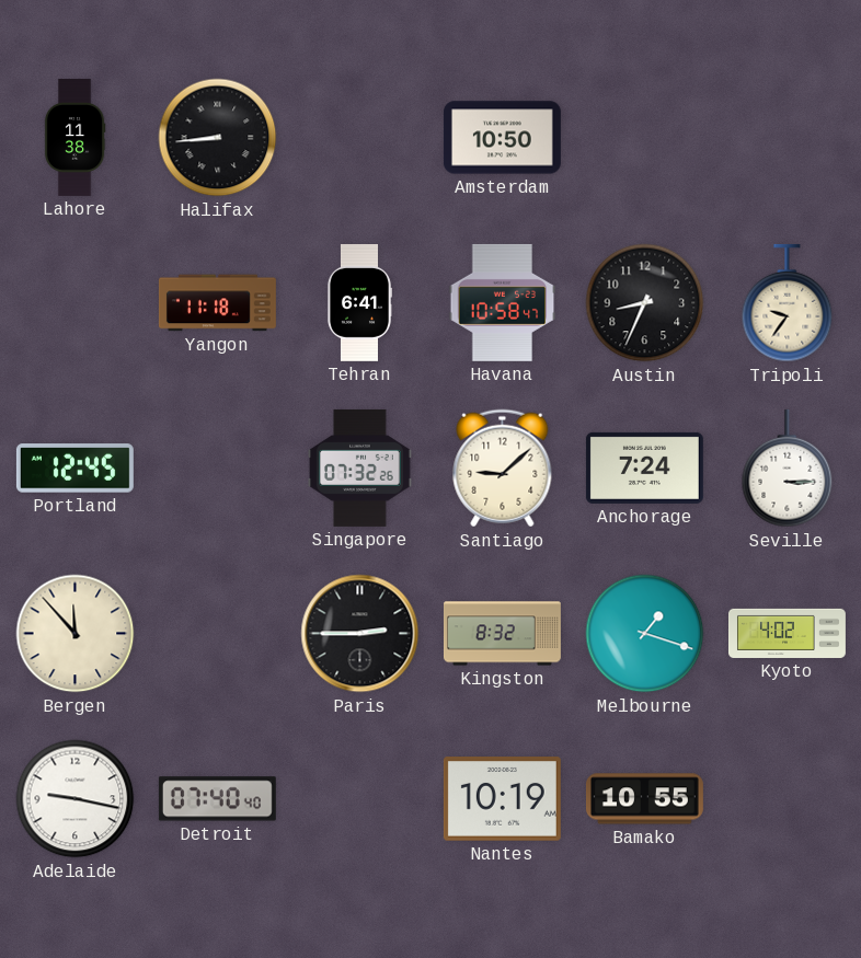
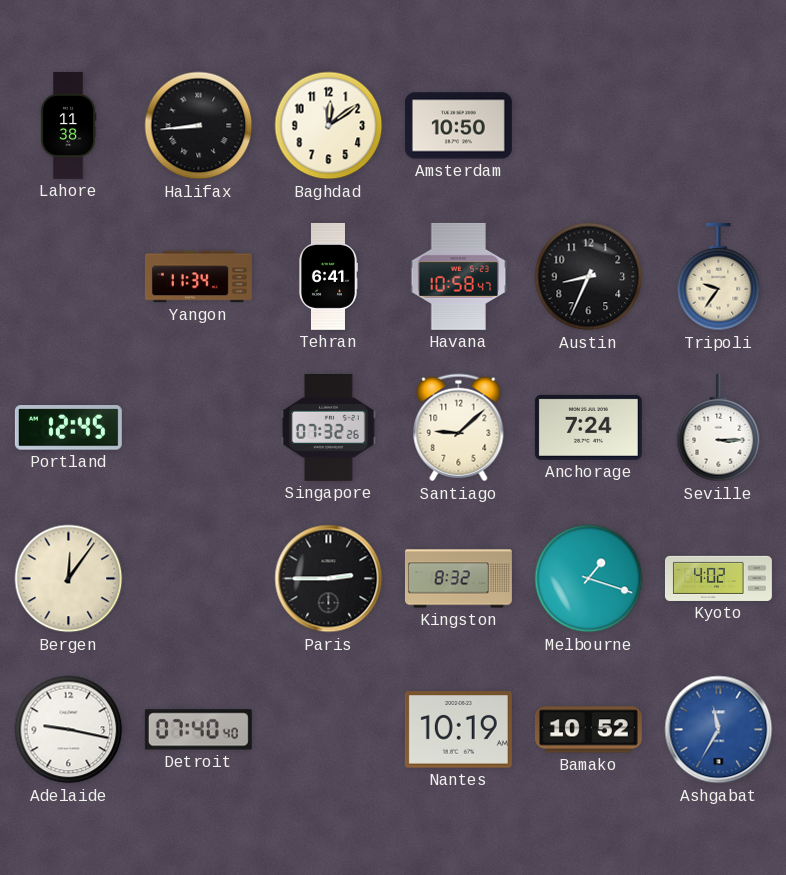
Baghdad: none -> 12:09
Yangon: 11:18 -> 11:34
Bergen: 11:53 -> 12:06
Bamako: 10:55 -> 10:52
Ashgabat: none -> 11:35
